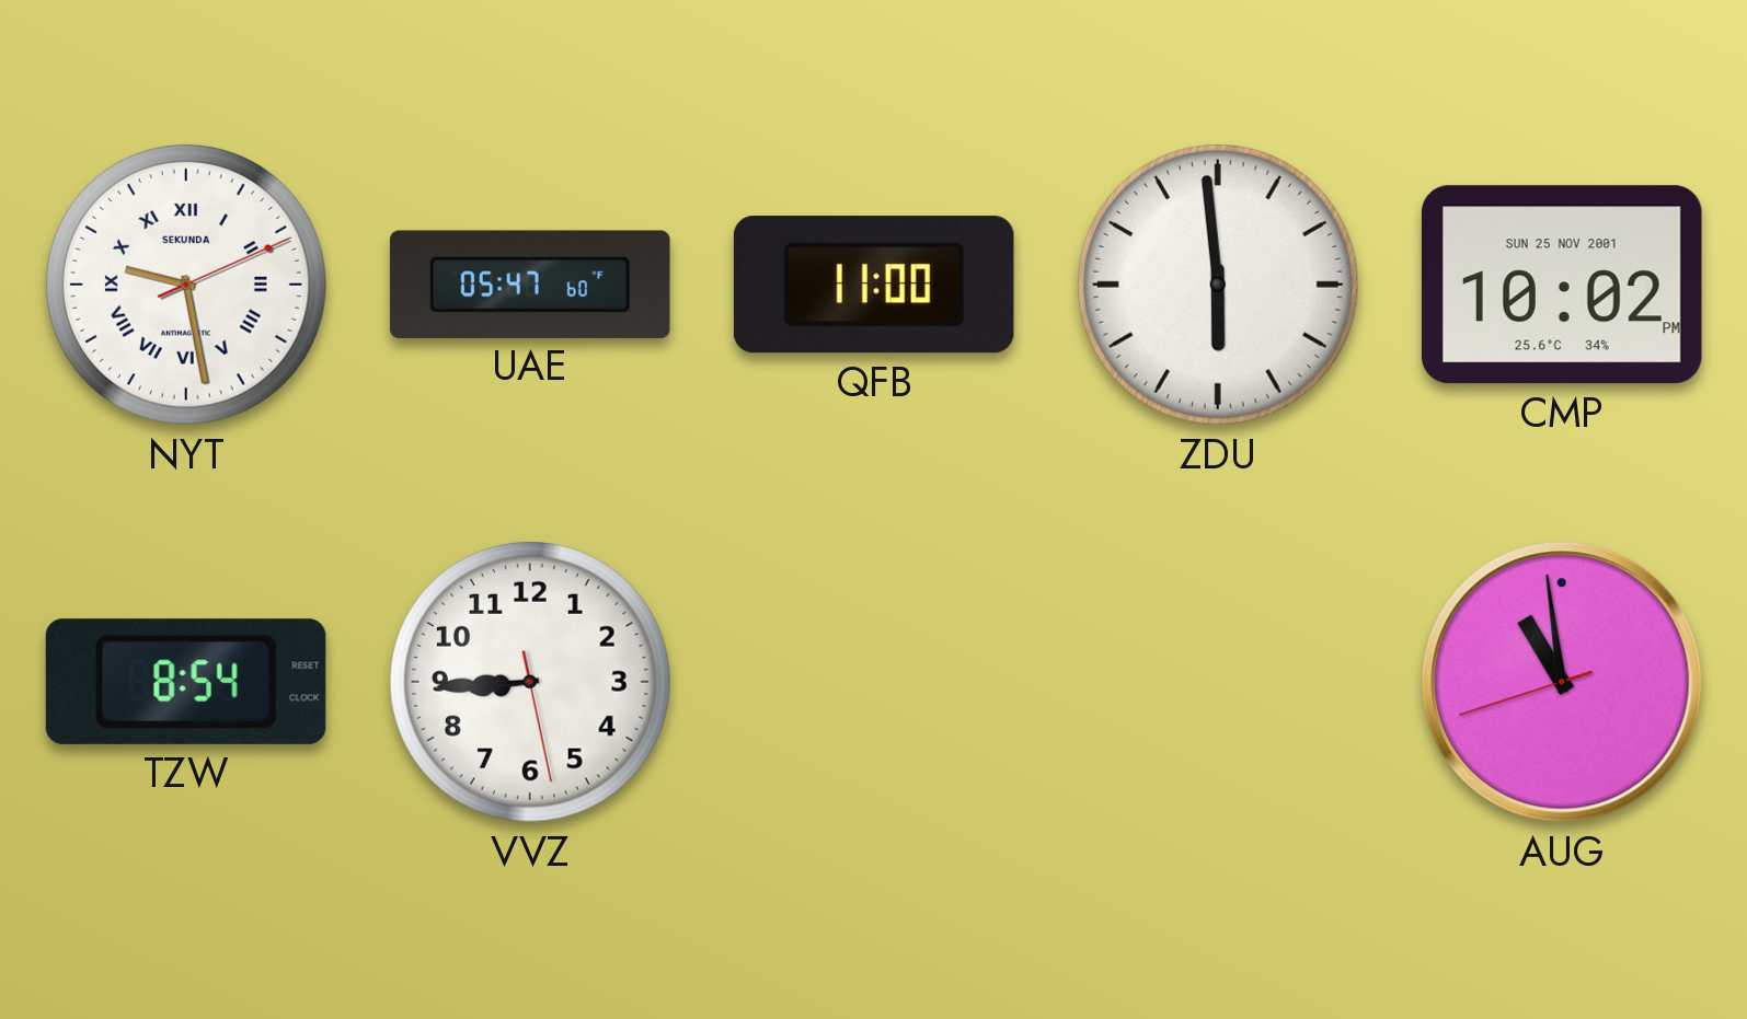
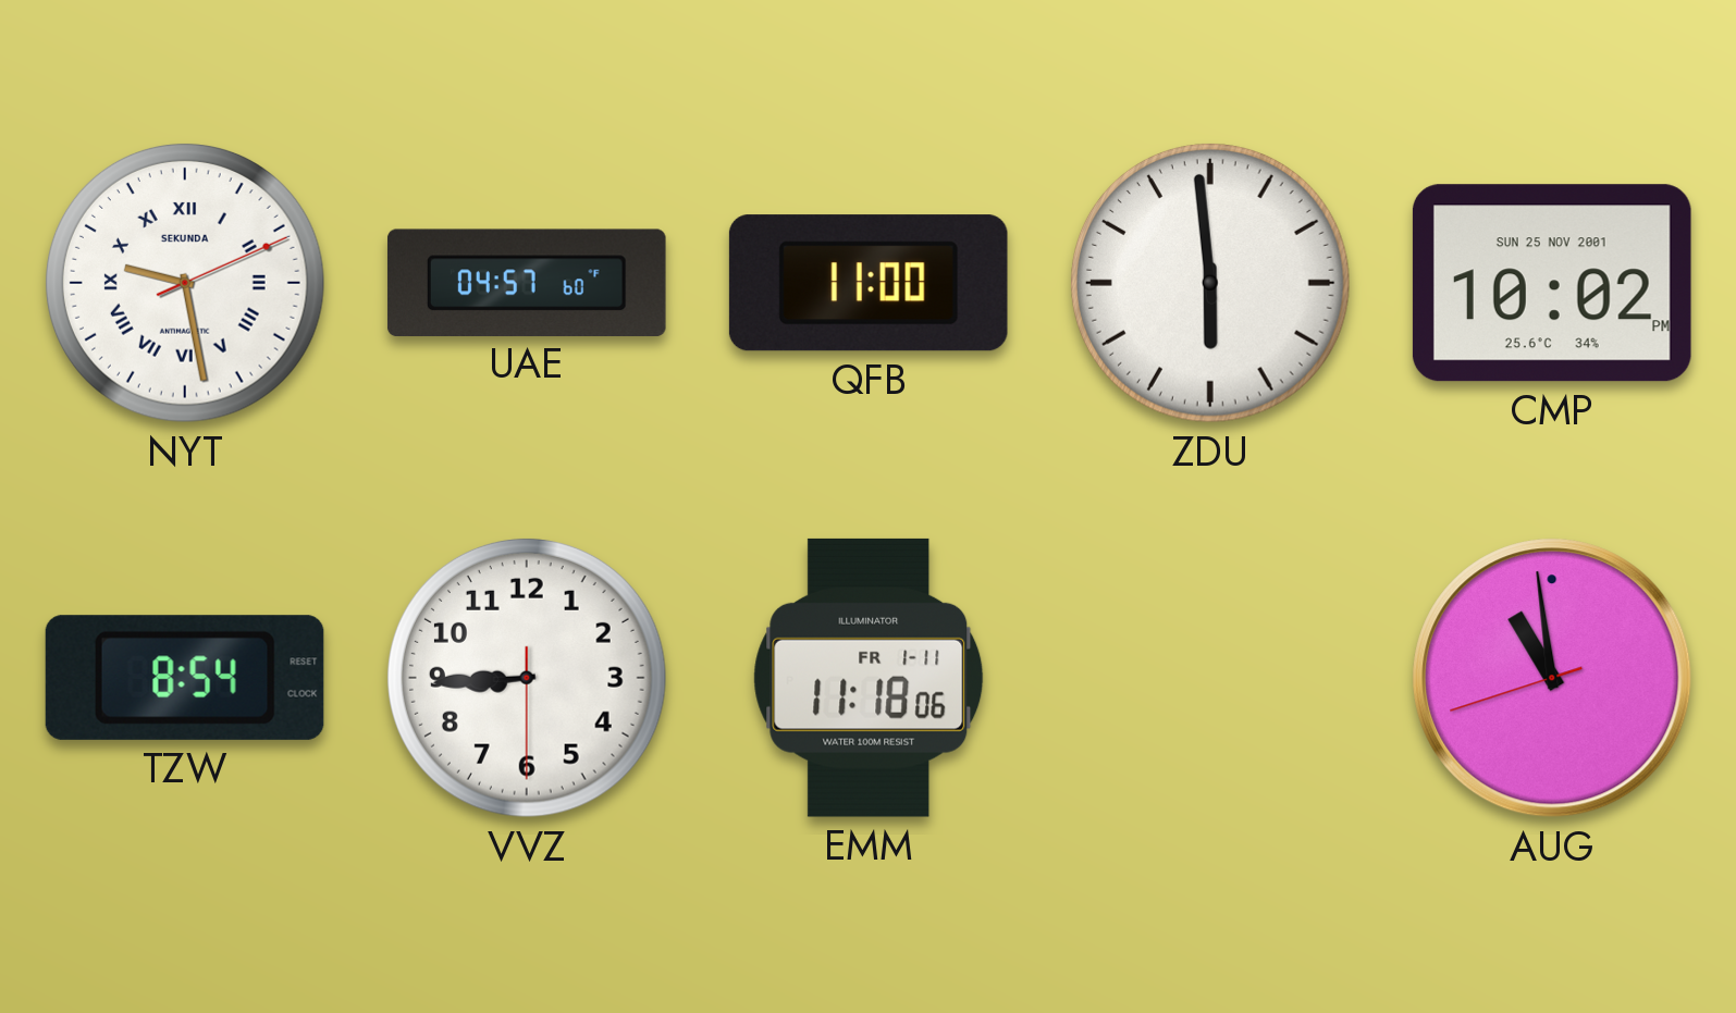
UAE: 05:47 -> 04:57
VVZ: 8:44:28 -> 8:44:30
EMM: none -> 11:18
